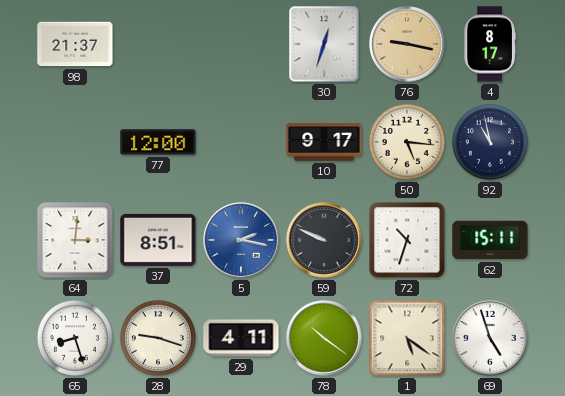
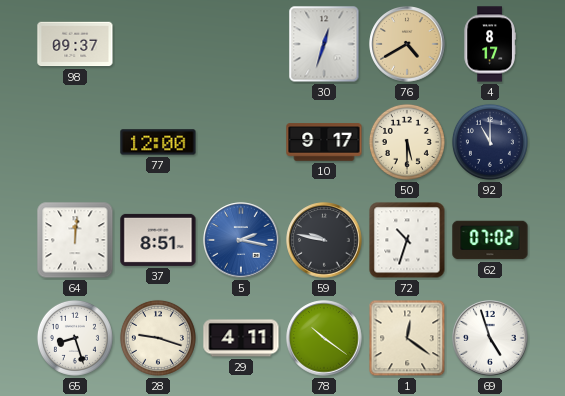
98: 21:37 -> 09:37
76: 9:17 -> 4:40
50: 5:16 -> 5:30
92: 10:58 -> 11:00
64: 3:01 -> 12:01
59: 9:49 -> 9:47
62: 15:11 -> 07:02
1: 5:21 -> 12:21
